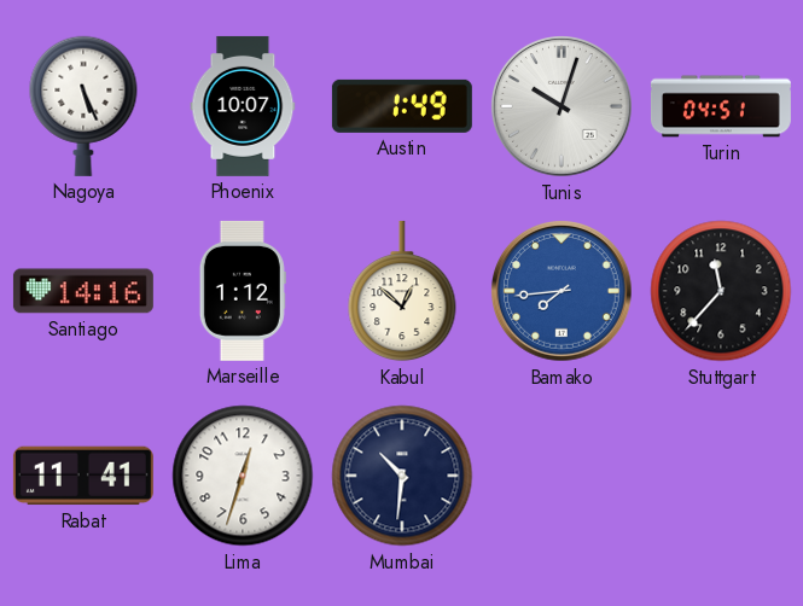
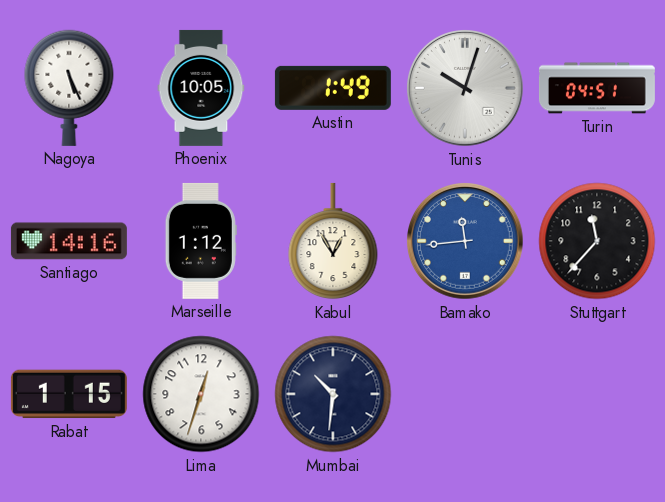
Phoenix: 10:07 -> 10:05
Kabul: 12:52 -> 12:55
Bamako: 7:44 -> 11:44
Rabat: 11:41 -> 1:15
